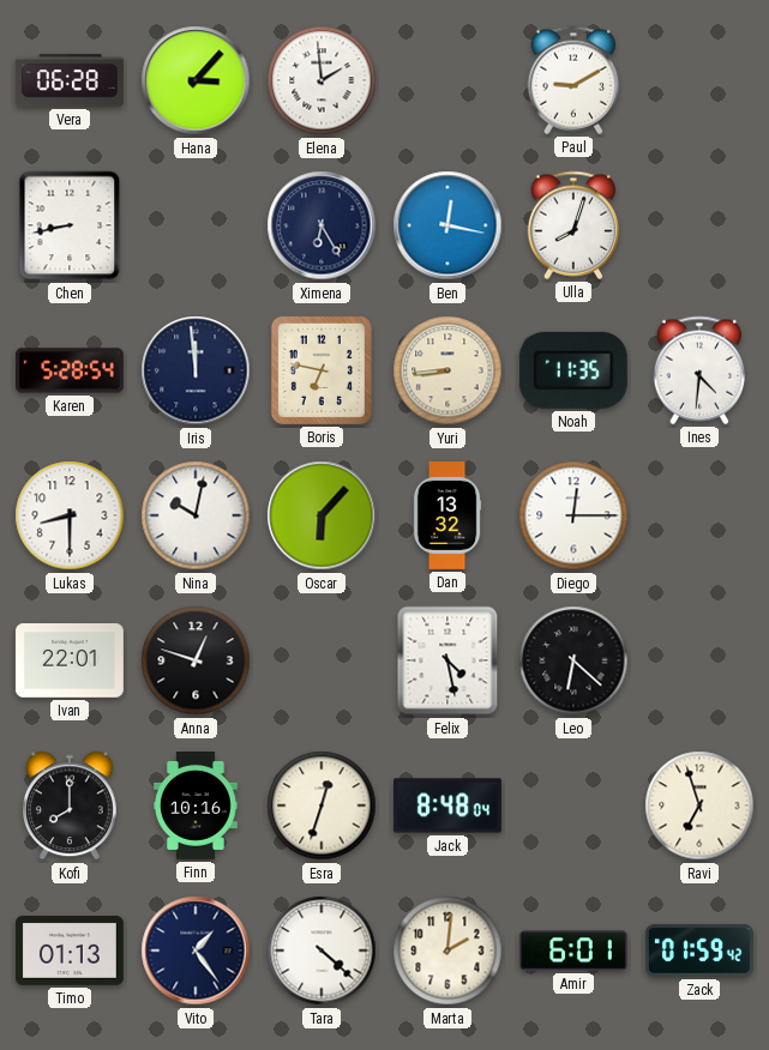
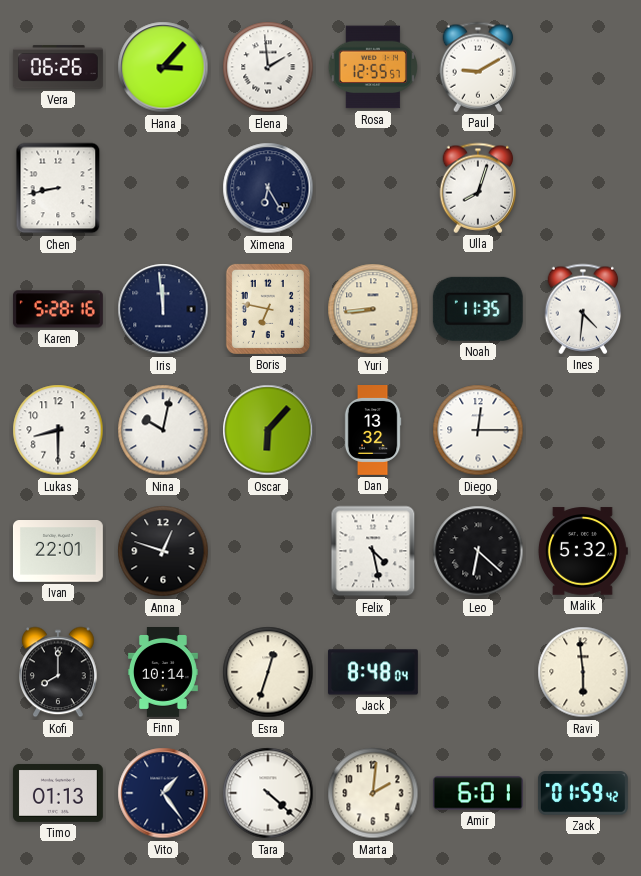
Vera: 06:28 -> 06:26
Rosa: none -> 12:55
Ben: 12:17 -> none
Karen: 5:28:54 -> 5:28:16
Malik: none -> 5:32
Finn: 10:16 -> 10:14
Ravi: 6:57 -> 5:59
